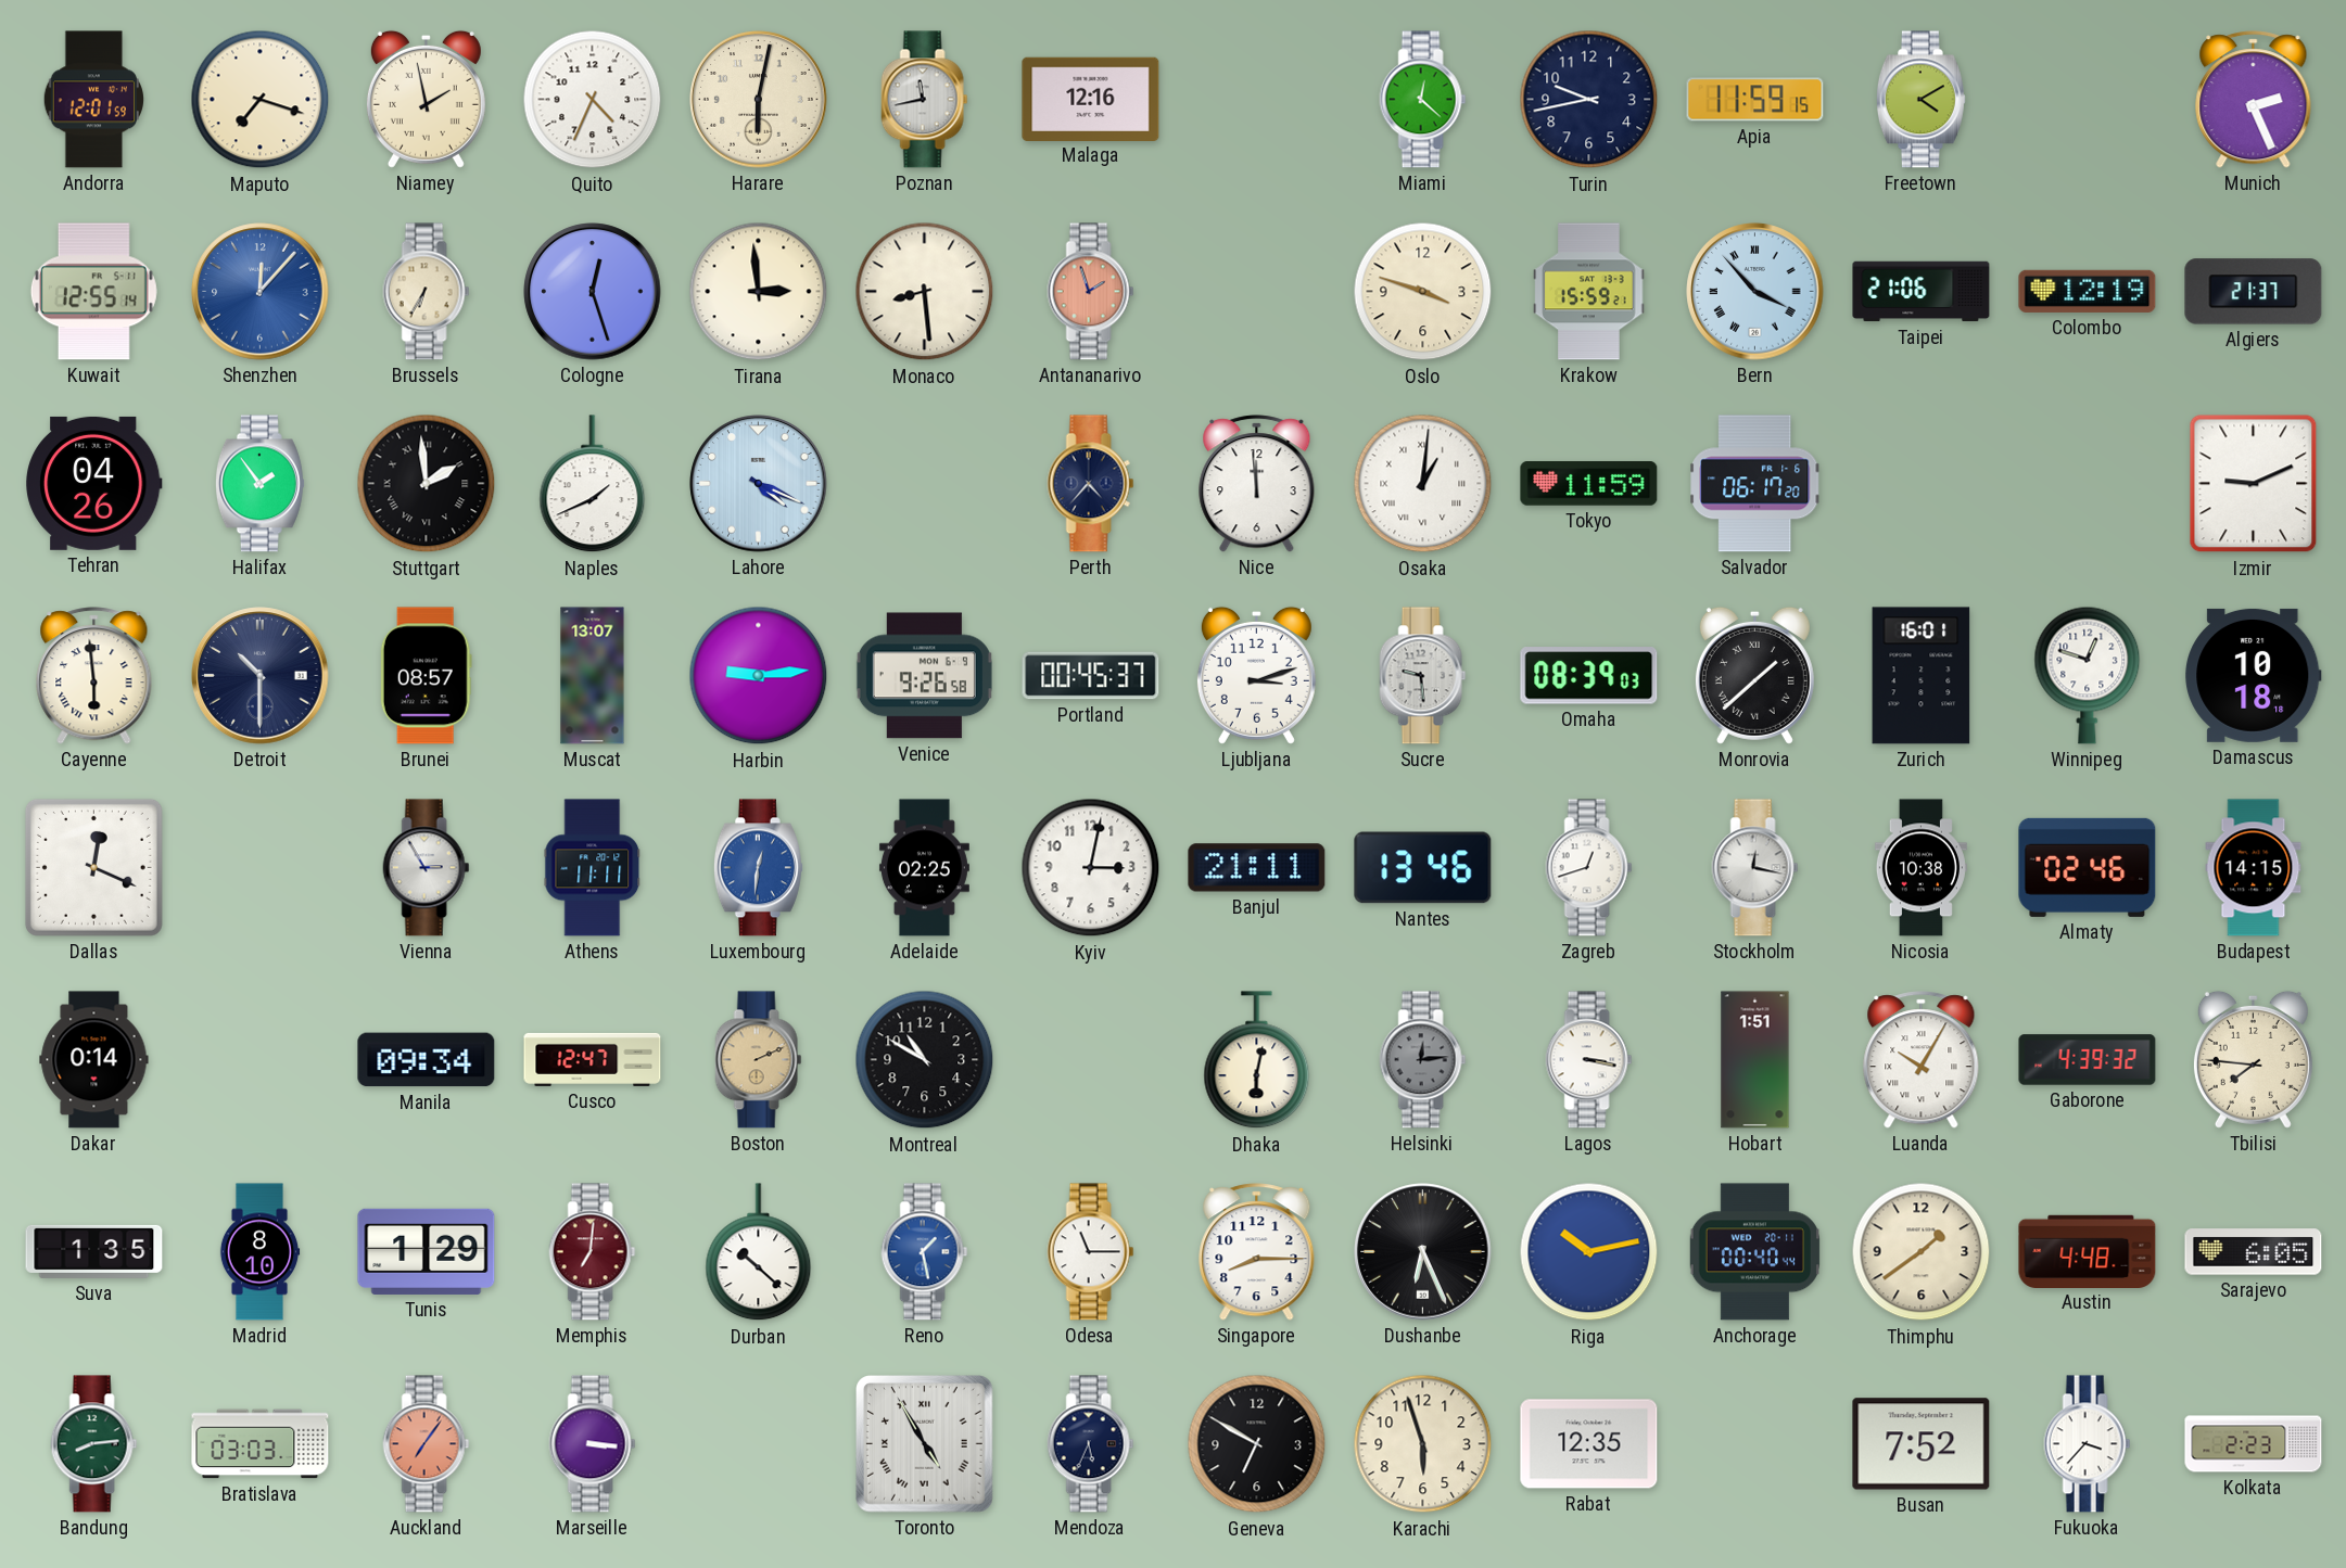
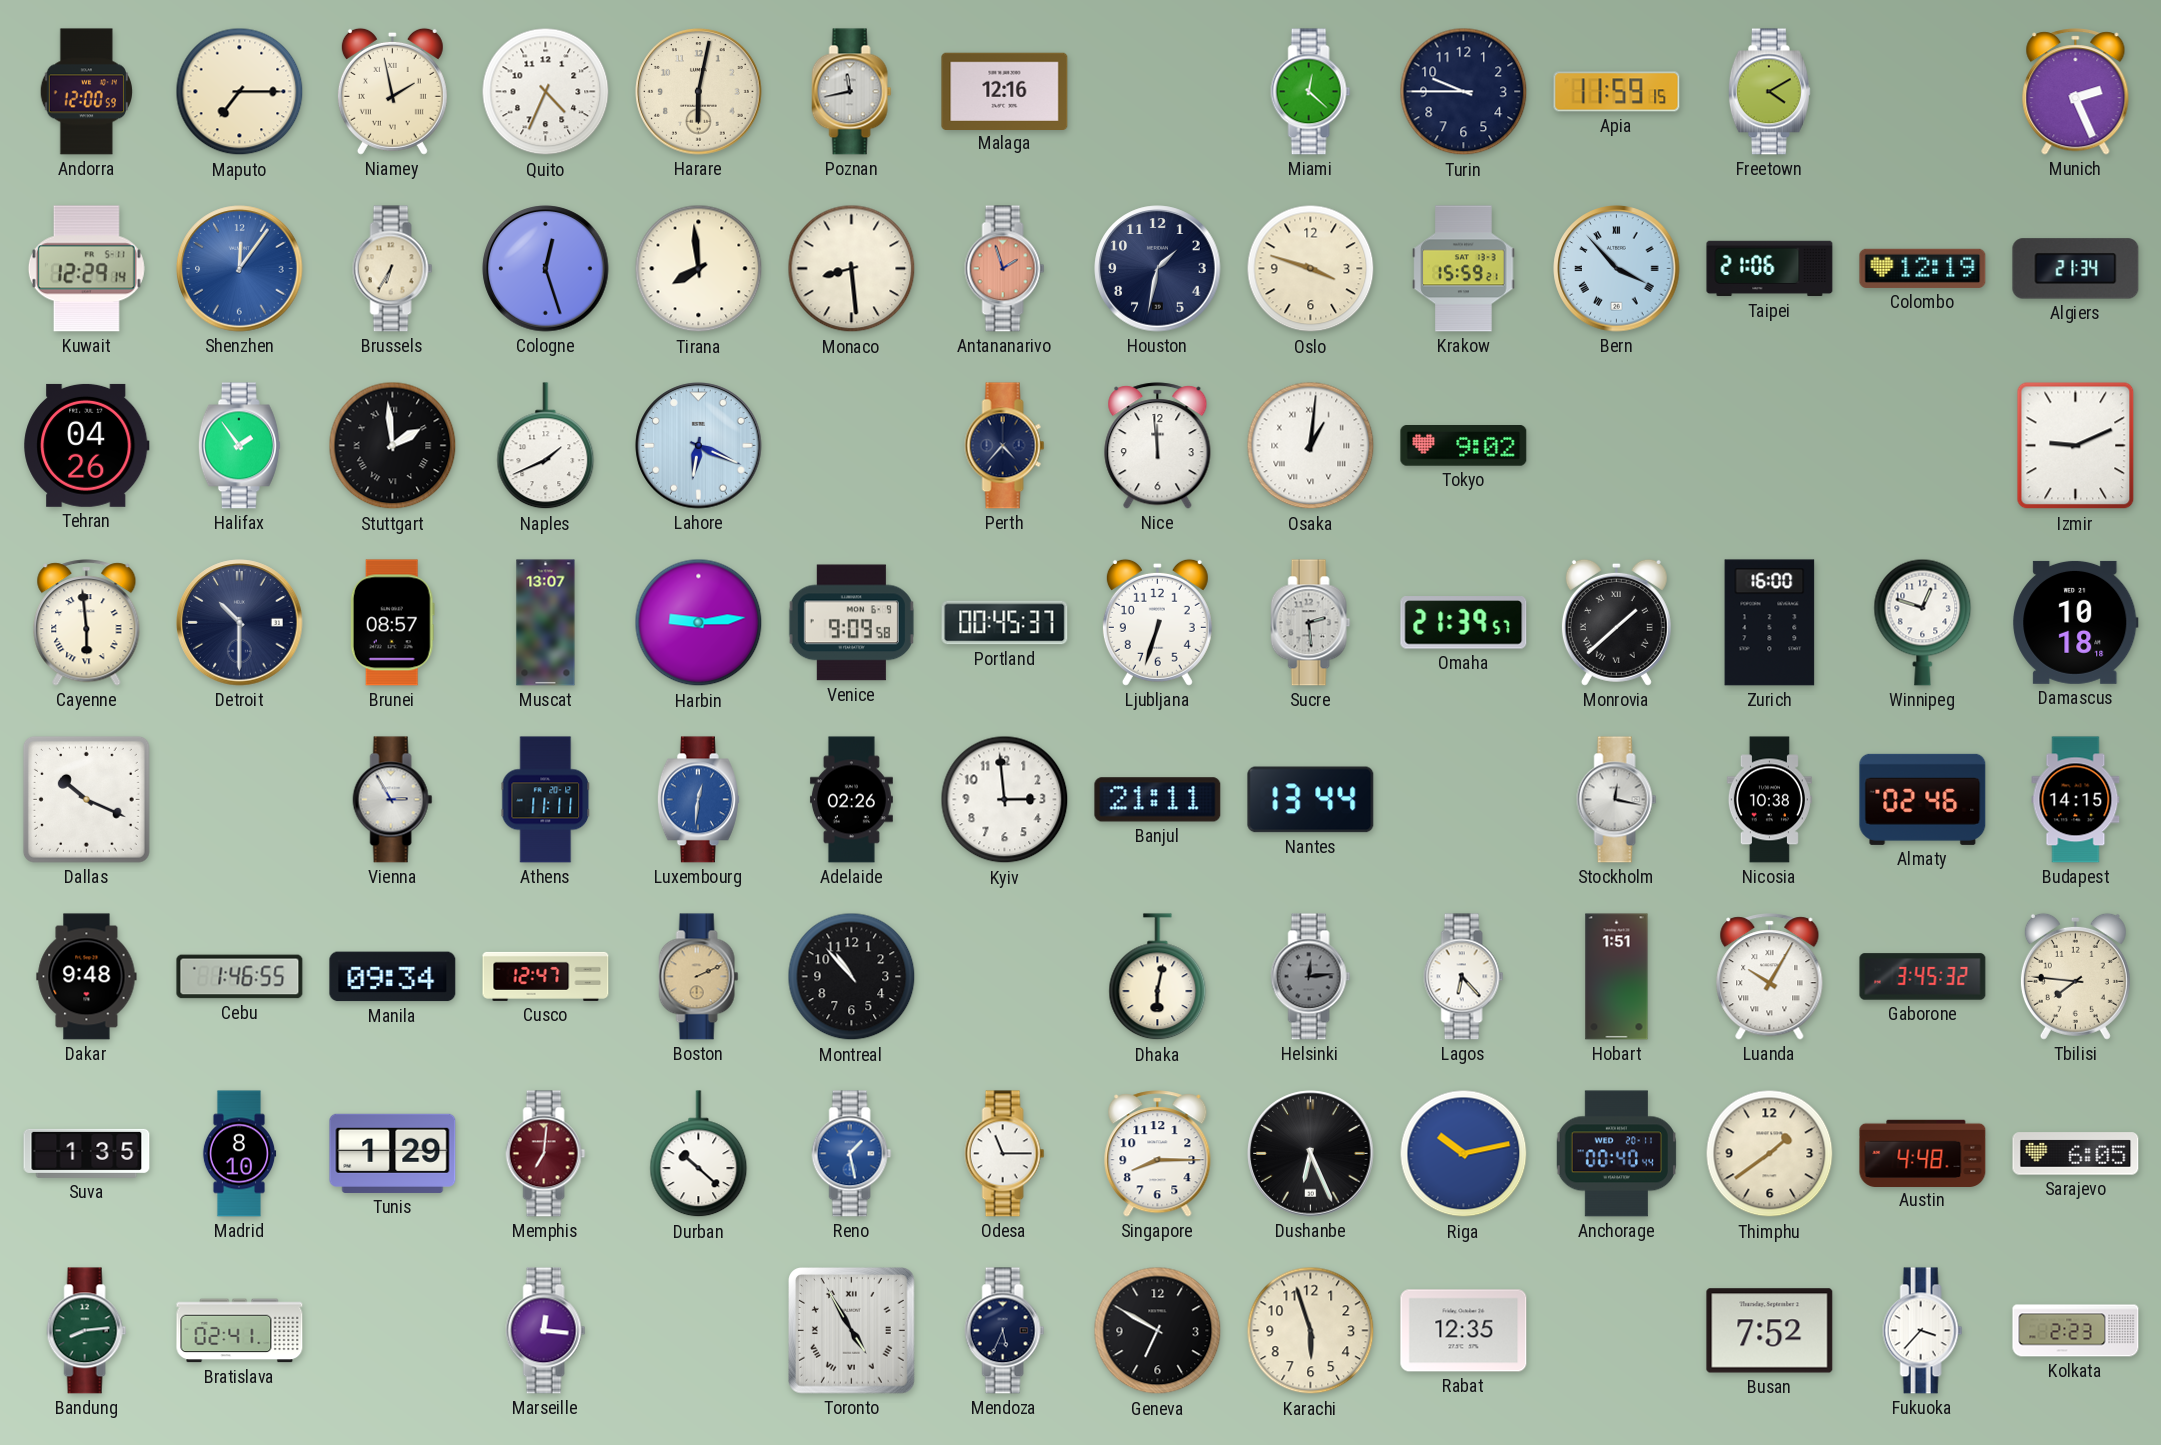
Andorra: 12:01 -> 12:00
Maputo: 7:18 -> 7:15
Turin: 9:43 -> 9:45
Kuwait: 12:55 -> 12:29
Shenzhen: 12:07 -> 12:06
Tirana: 2:59 -> 7:59
Houston: none -> 1:32
Algiers: 21:37 -> 21:34
Lahore: 4:19 -> 6:19
Tokyo: 11:59 -> 9:02
Salvador: 06:17 -> none
Venice: 9:26 -> 9:09
Ljubljana: 3:12 -> 6:33
Sucre: 9:29 -> 2:29
Omaha: 08:39 -> 21:39
Zurich: 16:01 -> 16:00
Dallas: 12:19 -> 10:19
Adelaide: 02:25 -> 02:26
Kyiv: 3:02 -> 2:59
Nantes: 13:46 -> 13:44
Zagreb: 12:42 -> none
Dakar: 0:14 -> 9:48
Cebu: none -> 1:46
Montreal: 10:50 -> 10:53
Lagos: 3:17 -> 6:23
Gaborone: 4:39 -> 3:45
Bratislava: 03:03 -> 02:41
Auckland: 7:06 -> none
Marseille: 3:16 -> 12:16
